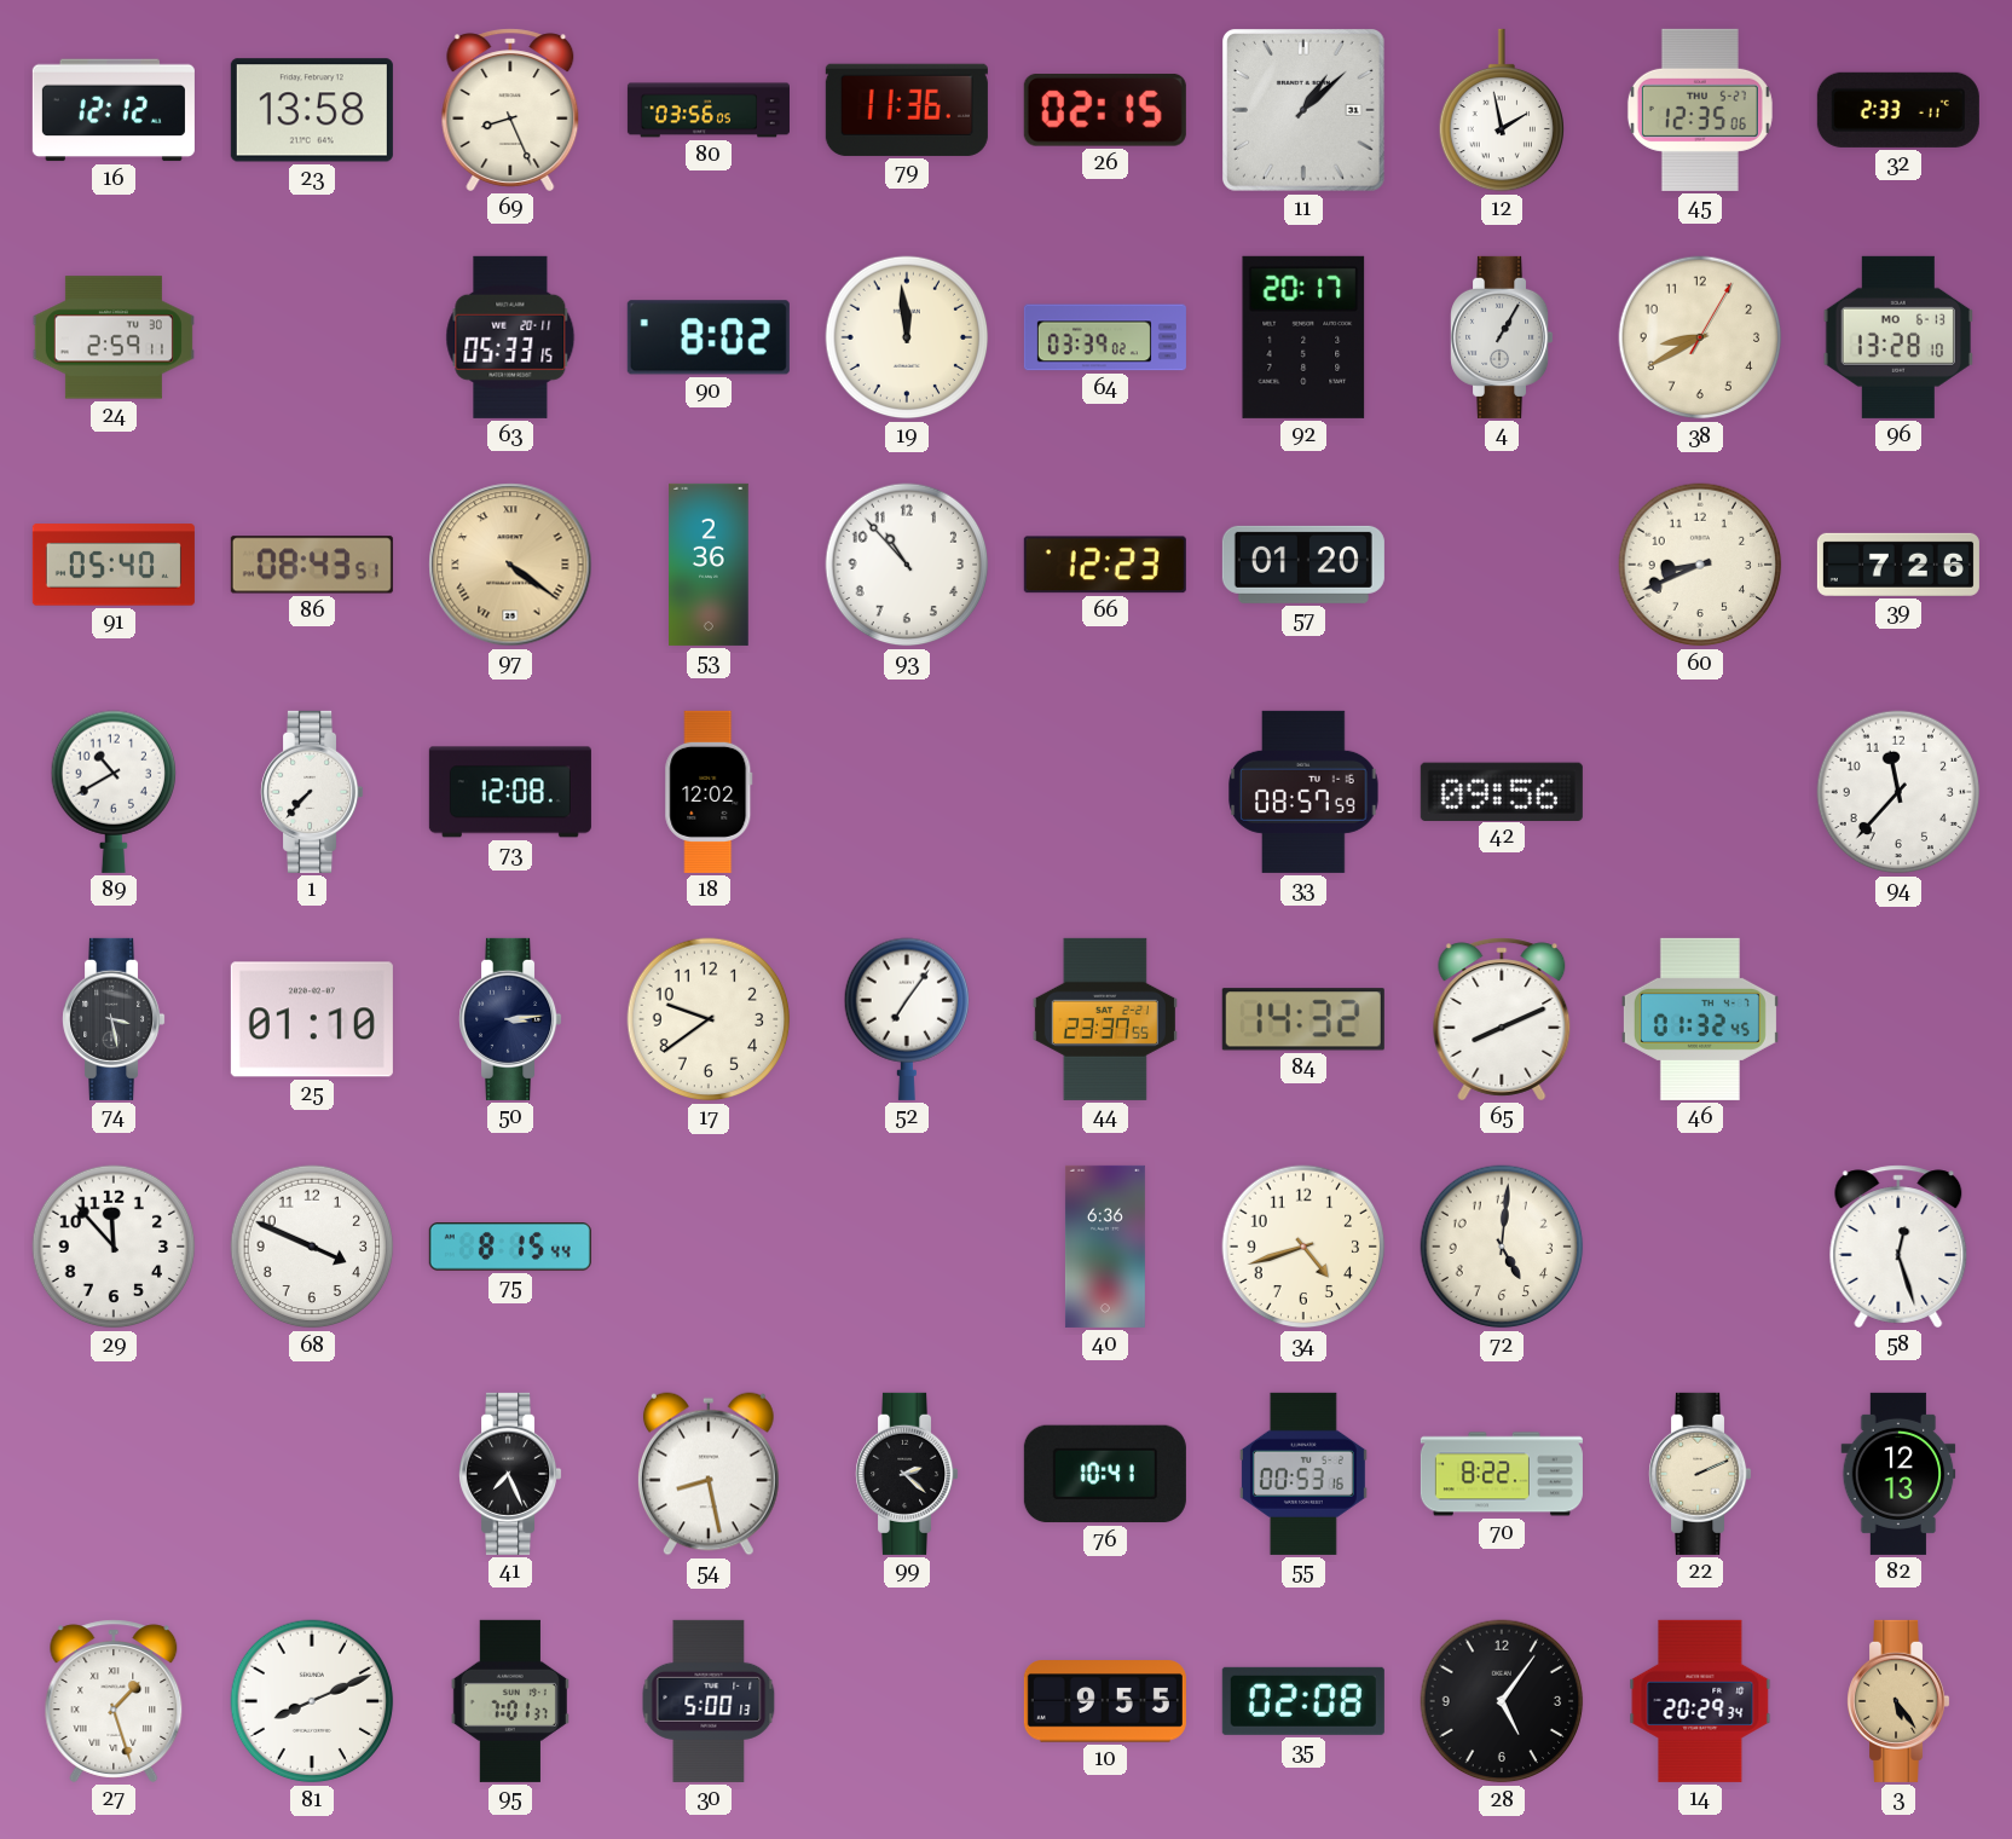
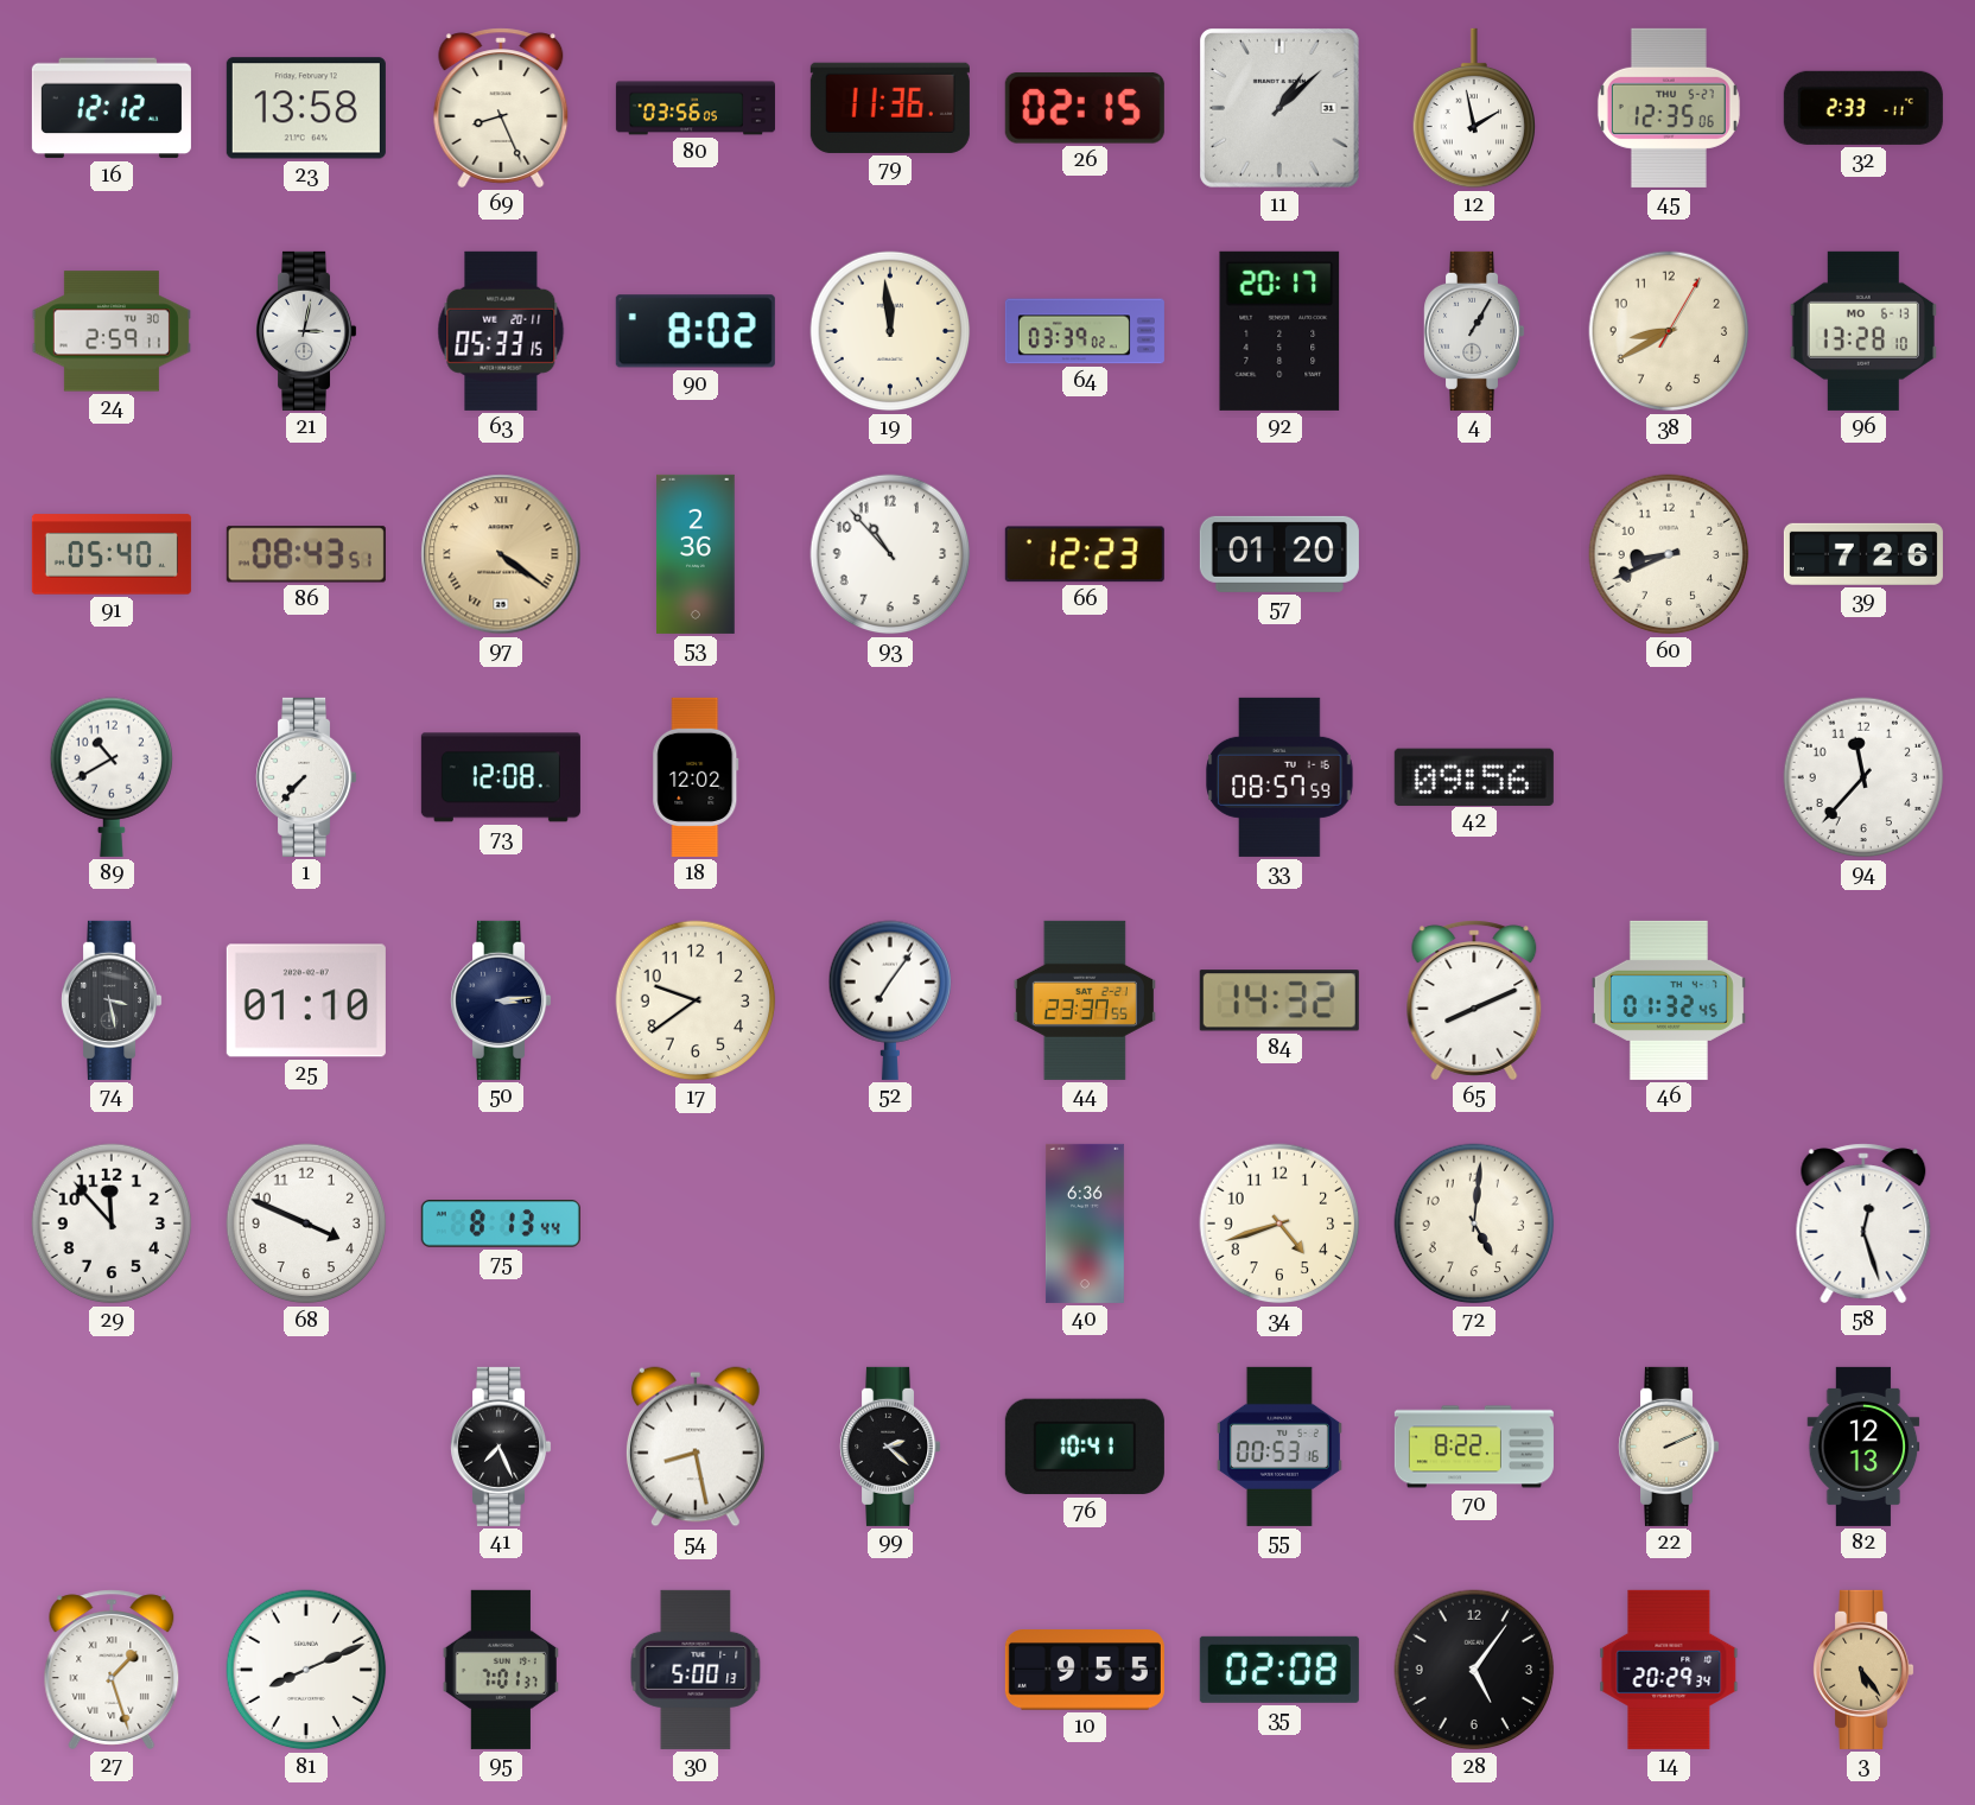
21: none -> 3:02
75: 8:15 -> 8:13
